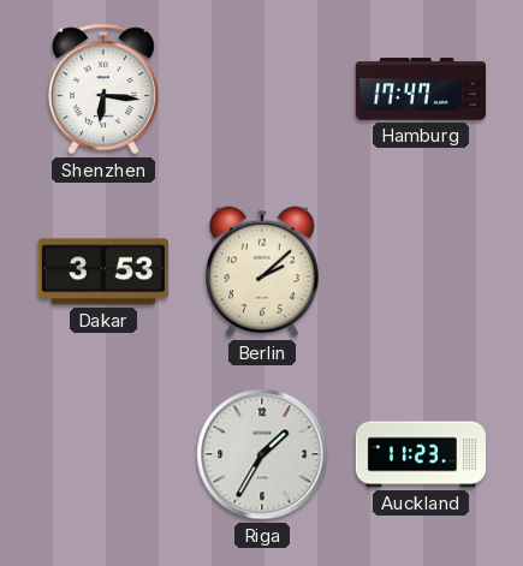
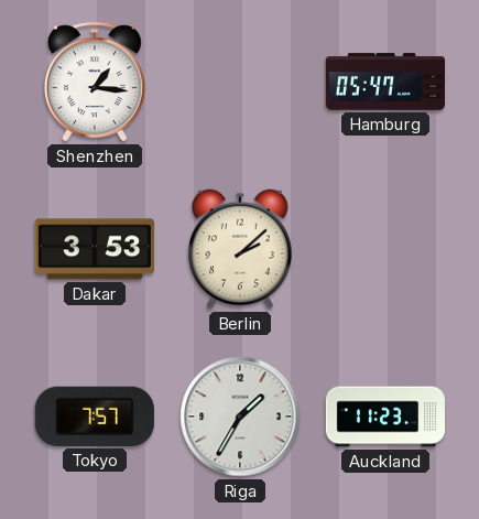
Shenzhen: 6:16 -> 1:16
Hamburg: 17:47 -> 05:47
Tokyo: none -> 7:57
